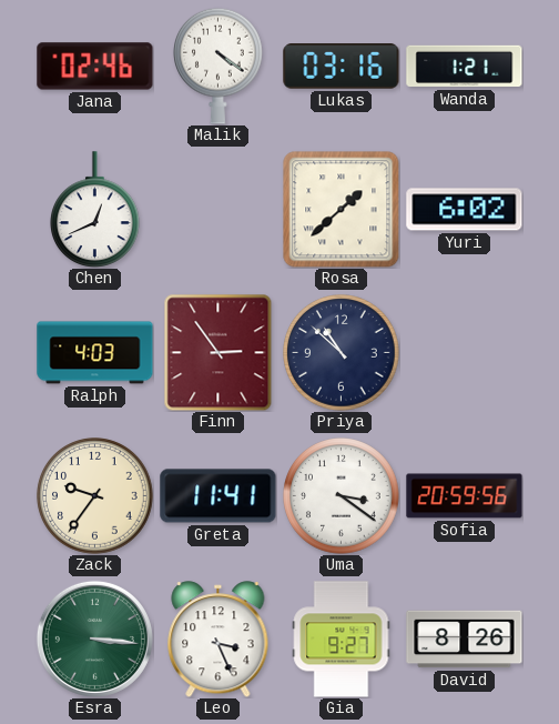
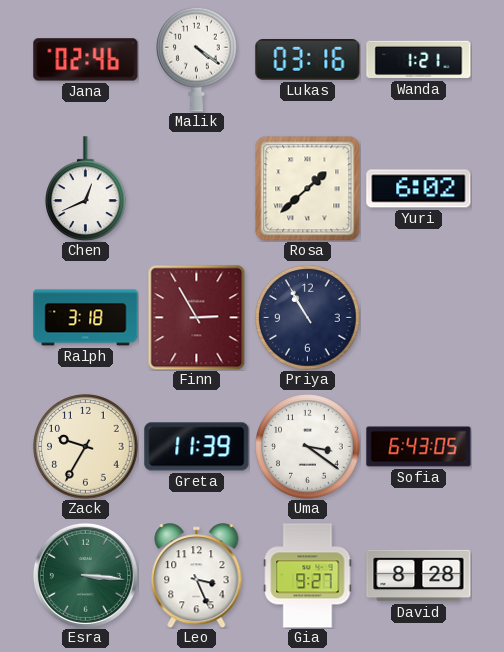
Ralph: 4:03 -> 3:18
Finn: 2:54 -> 2:55
Priya: 10:52 -> 10:55
Zack: 9:36 -> 9:35
Greta: 11:41 -> 11:39
Sofia: 20:59 -> 6:43
David: 8:26 -> 8:28
